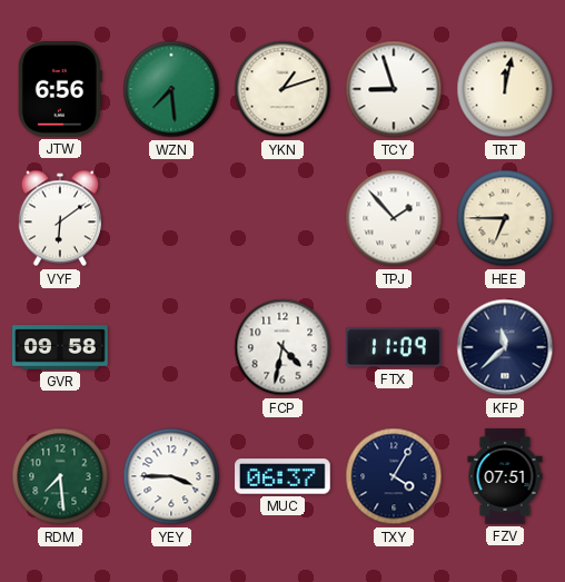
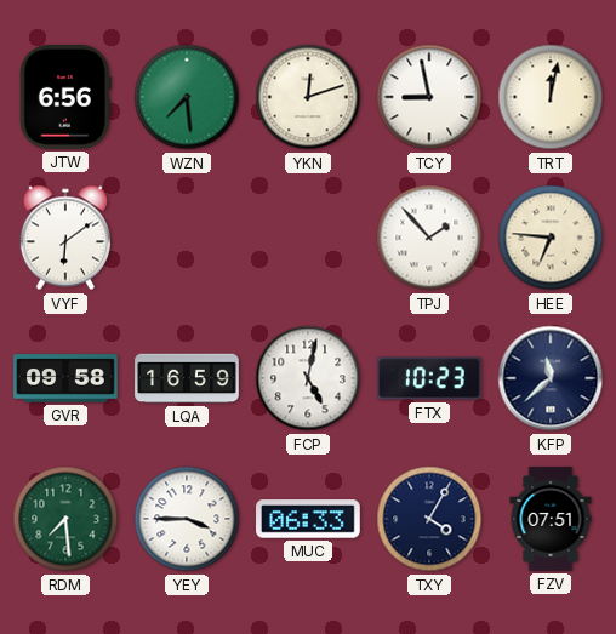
YKN: 1:12 -> 12:12
TCY: 8:57 -> 8:58
HEE: 6:45 -> 6:46
LQA: none -> 16:59
FCP: 4:32 -> 5:02
FTX: 11:09 -> 10:23
MUC: 06:37 -> 06:33
